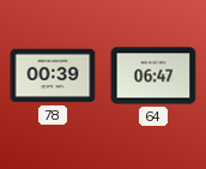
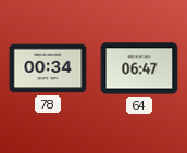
78: 00:39 -> 00:34
